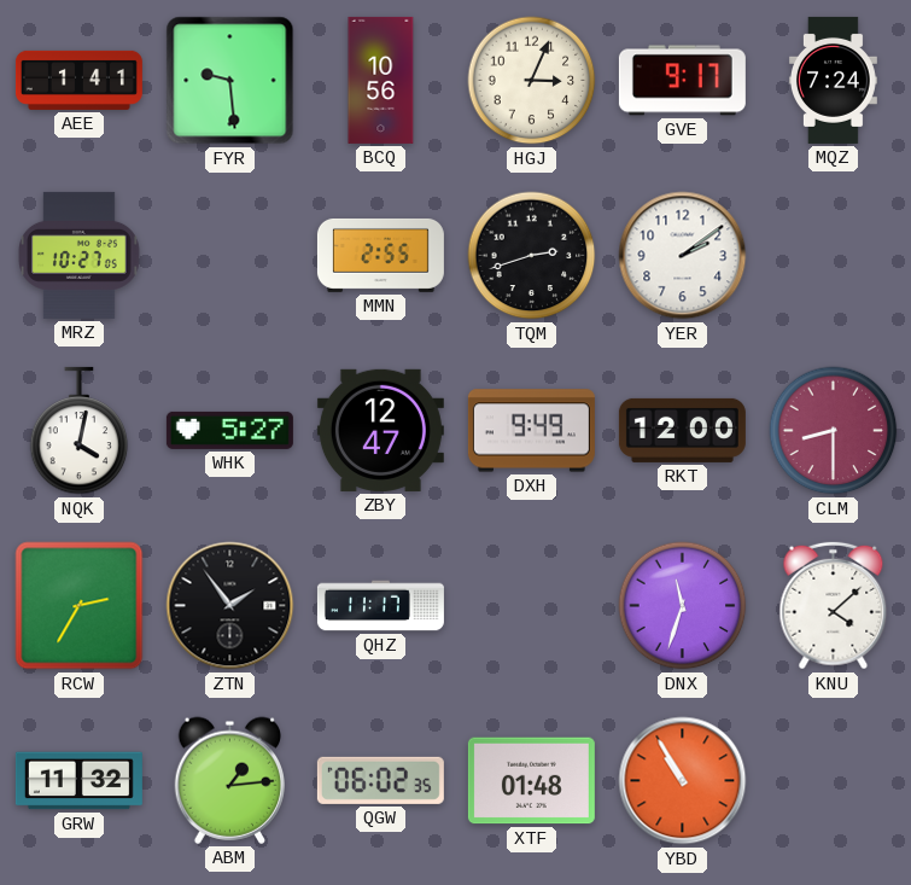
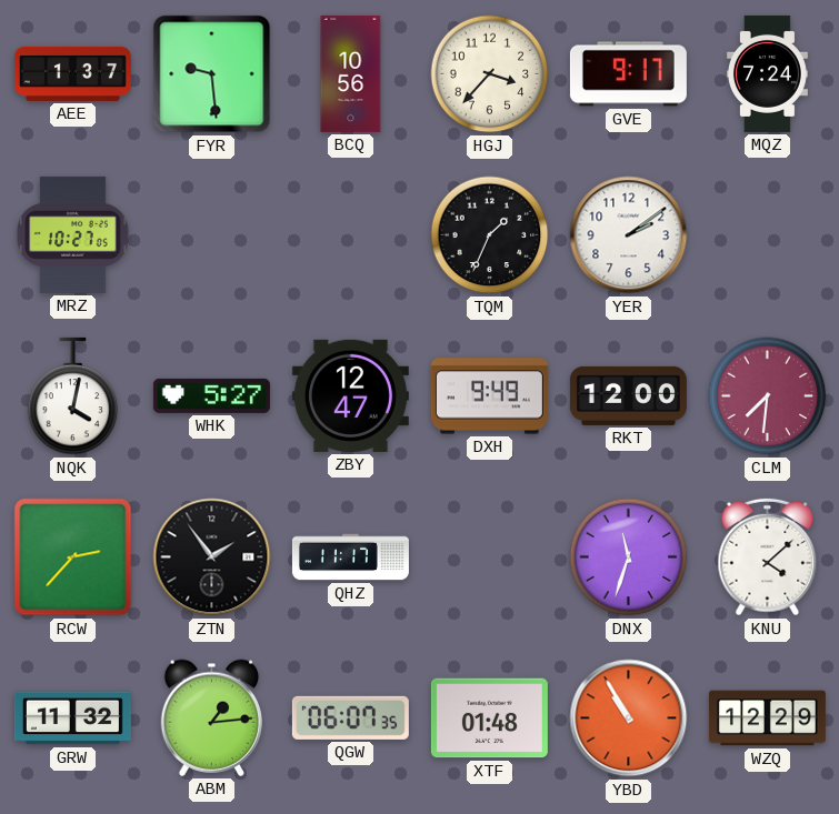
AEE: 1:41 -> 1:37
HGJ: 3:04 -> 3:37
MMN: 2:55 -> none
TQM: 2:42 -> 1:34
CLM: 8:30 -> 7:31
RCW: 2:35 -> 2:37
QGW: 06:02 -> 06:07
WZQ: none -> 12:29
